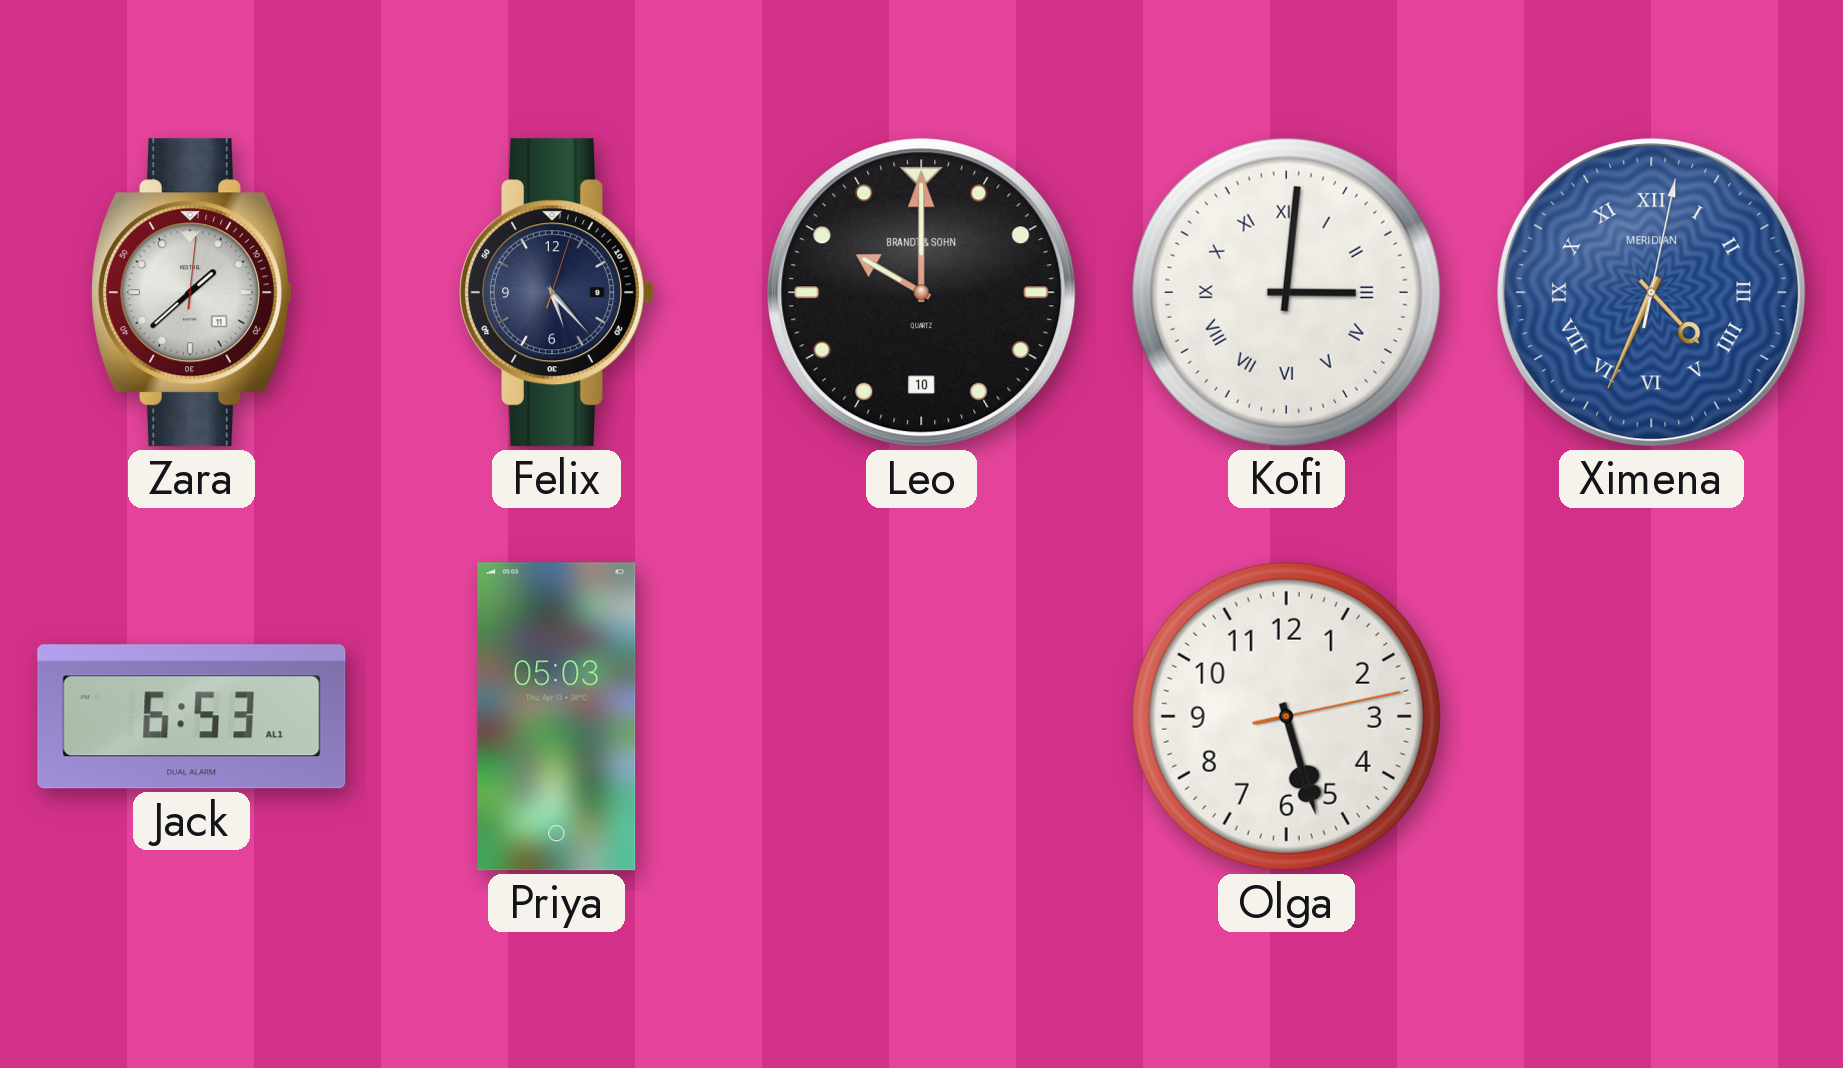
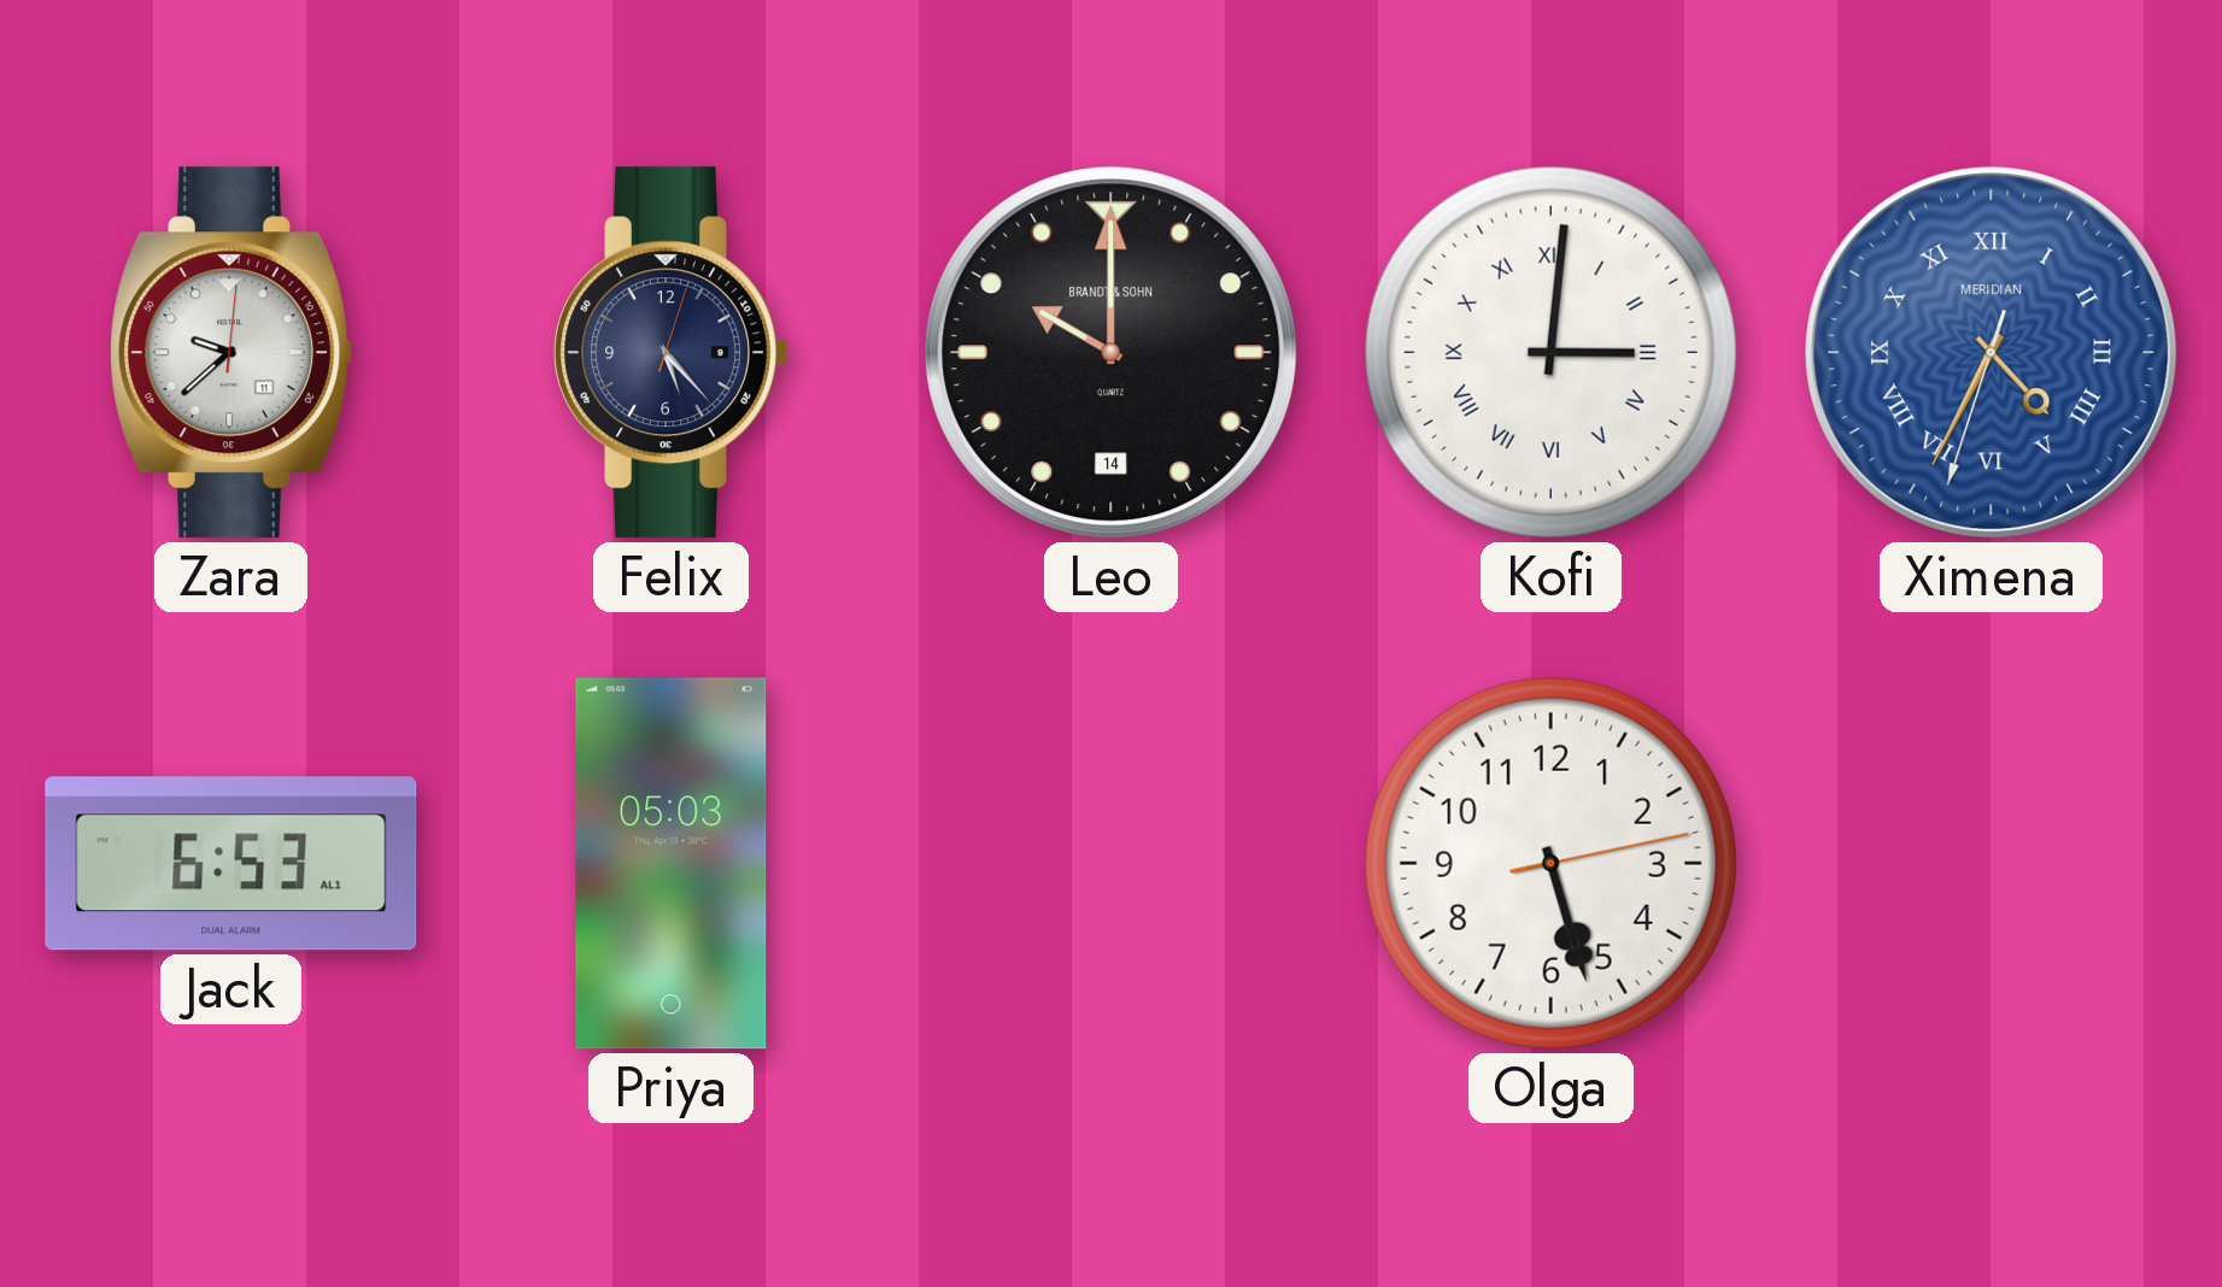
Zara: 1:38 -> 9:38
Leo date: 10 -> 14
Ximena: 4:34:02 -> 4:34:33
